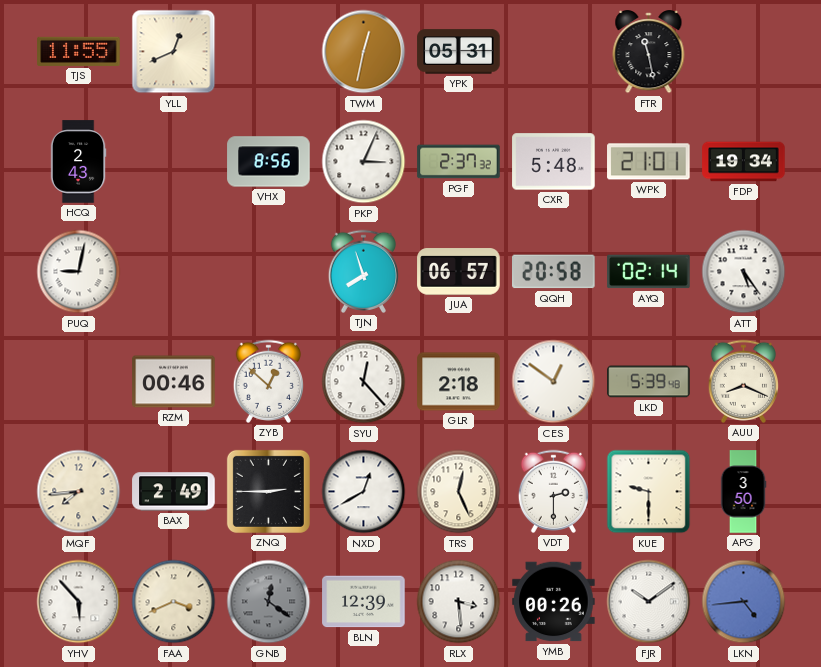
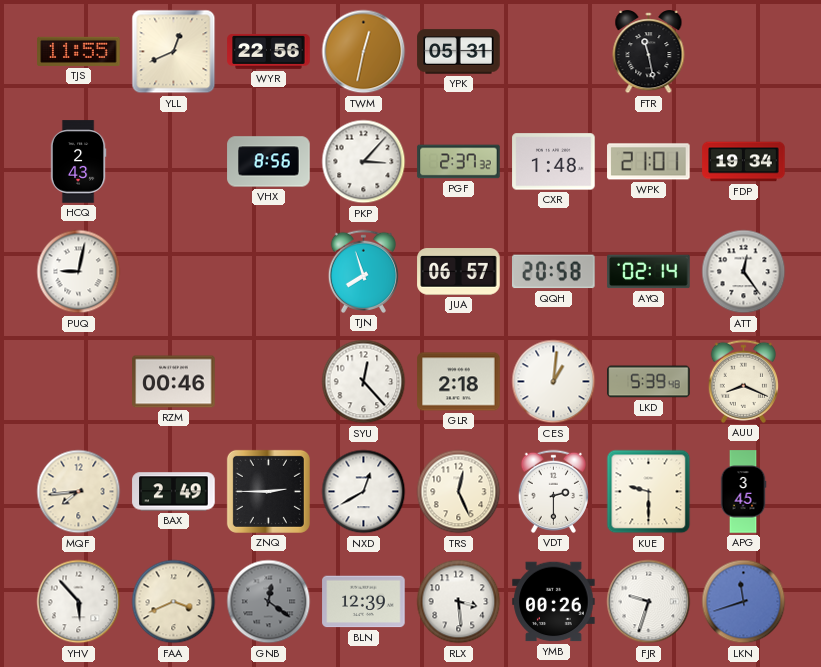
WYR: none -> 22:56
PKP: 3:04 -> 3:07
CXR: 5:48 -> 1:48
ATT: 5:24 -> 12:24
ZYB: 12:52 -> none
CES: 12:51 -> 1:01
APG: 3:50 -> 3:45
FJR: 10:09 -> 9:33
LKN: 4:44 -> 11:42
